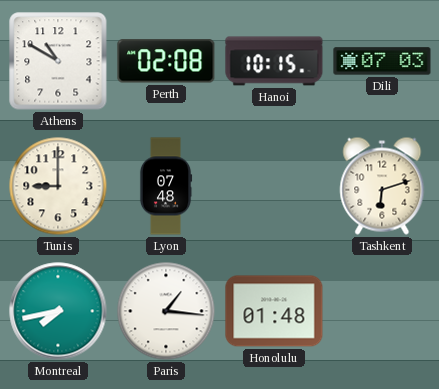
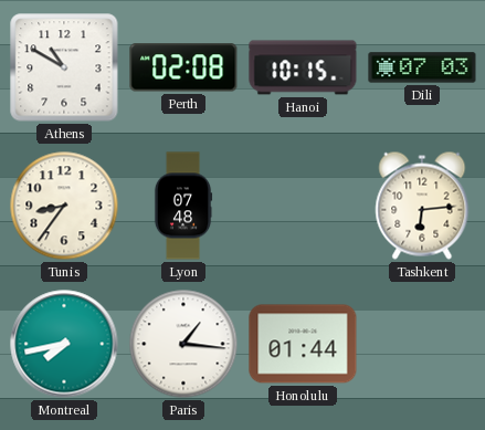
Tunis: 9:00 -> 8:36
Tashkent: 6:12 -> 6:14
Honolulu: 01:48 -> 01:44
